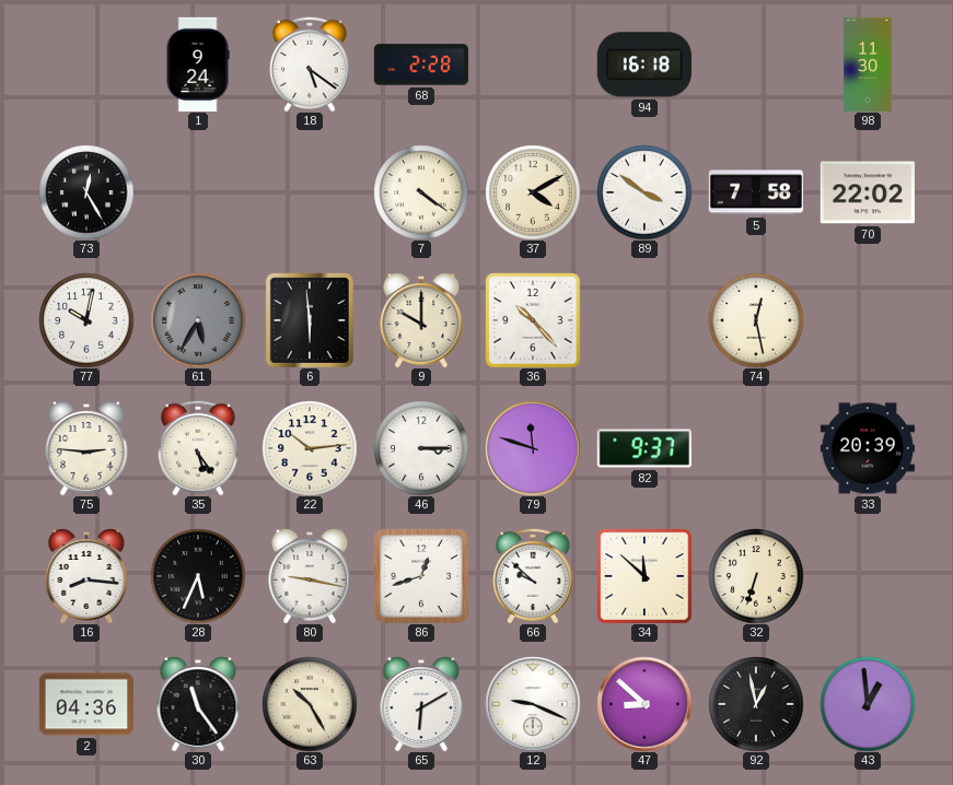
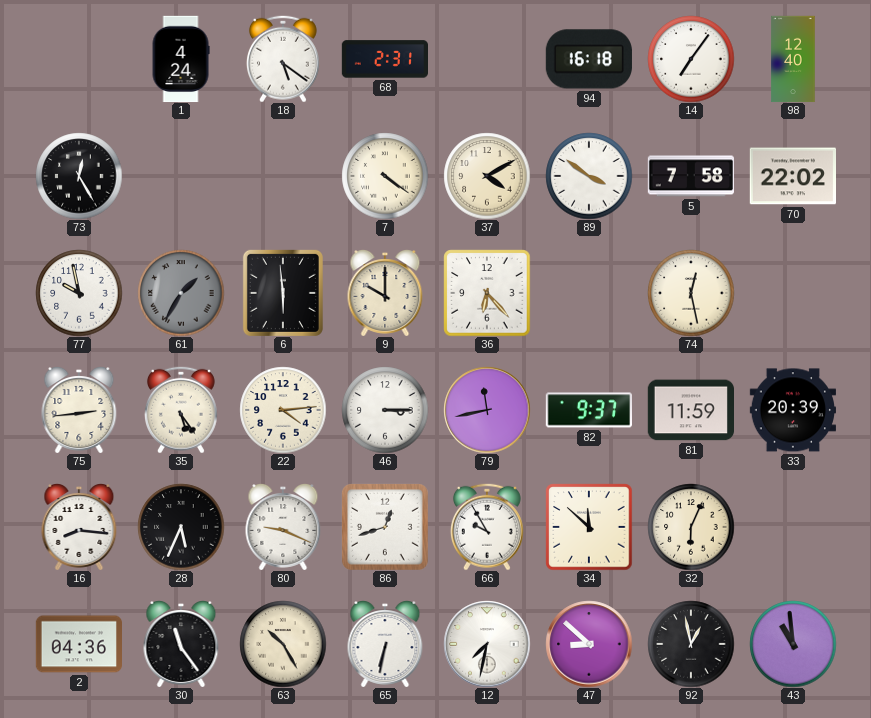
1: 9:24 -> 4:24
68: 2:28 -> 2:31
14: none -> 7:06
98: 11:30 -> 12:40
77: 10:02 -> 9:58
61: 5:35 -> 1:35
36: 10:23 -> 6:23
75: 2:46 -> 2:44
22: 10:14 -> 4:14
79: 11:48 -> 11:43
81: none -> 11:59
80: 9:17 -> 9:19
66: 9:52 -> 9:55
32: 6:33 -> 6:04
65: 6:10 -> 6:32
12: 9:19 -> 7:32
43: 12:59 -> 10:59
